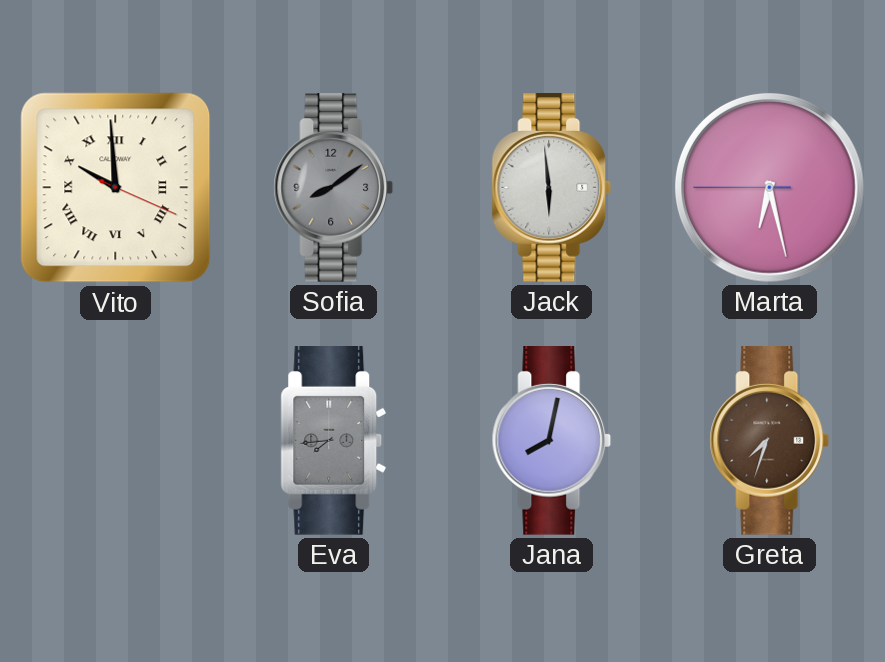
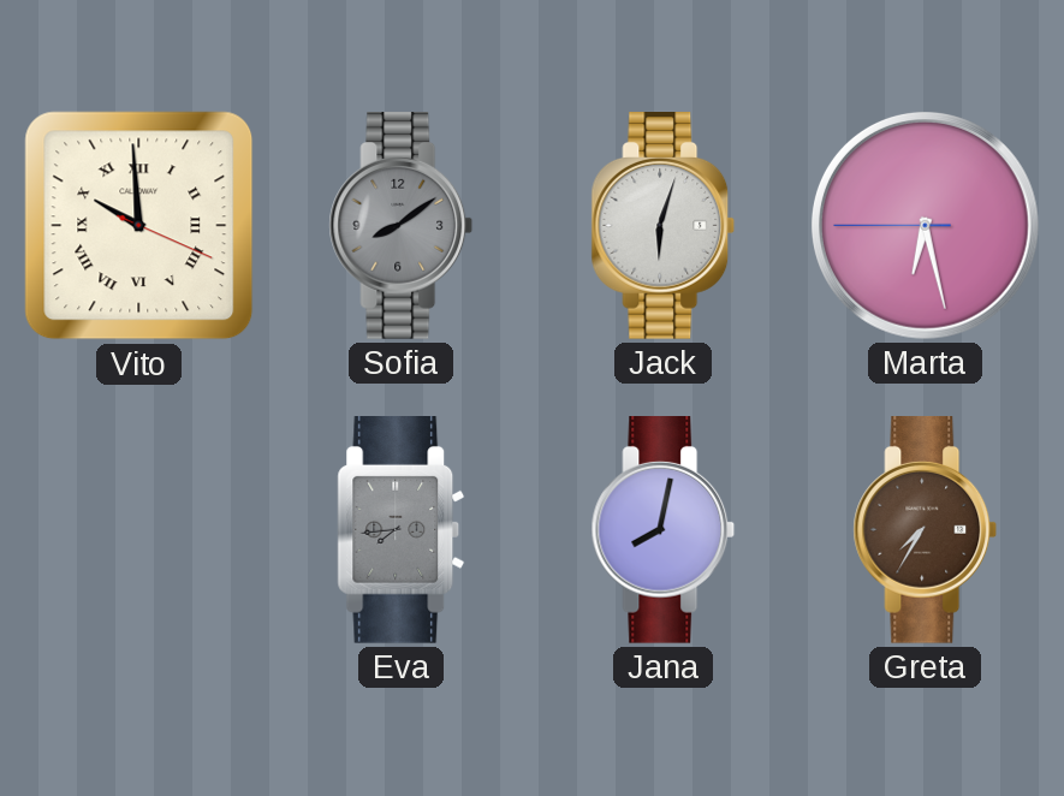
Jack: 5:59 -> 6:03
Greta: 7:33 -> 7:35
